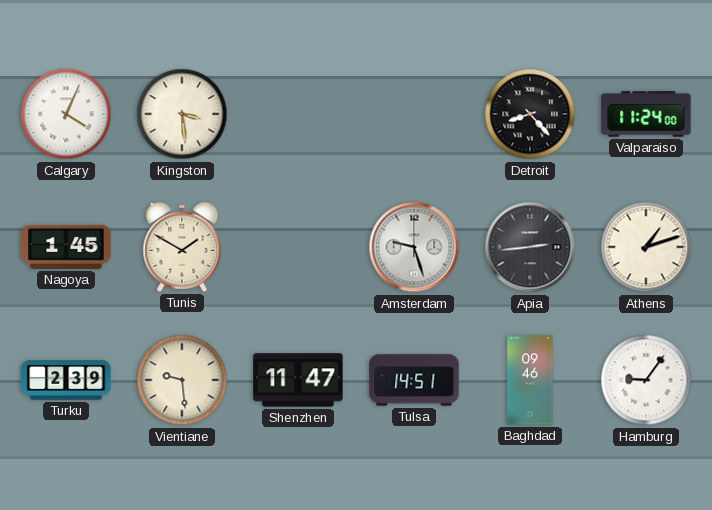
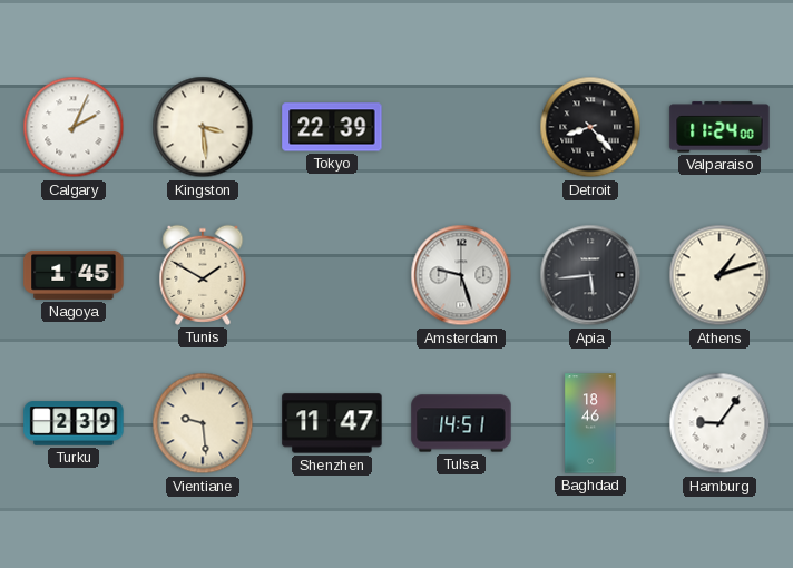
Calgary: 4:04 -> 2:04
Tokyo: none -> 22:39
Apia: 2:44 -> 5:44
Baghdad: 09:46 -> 18:46
